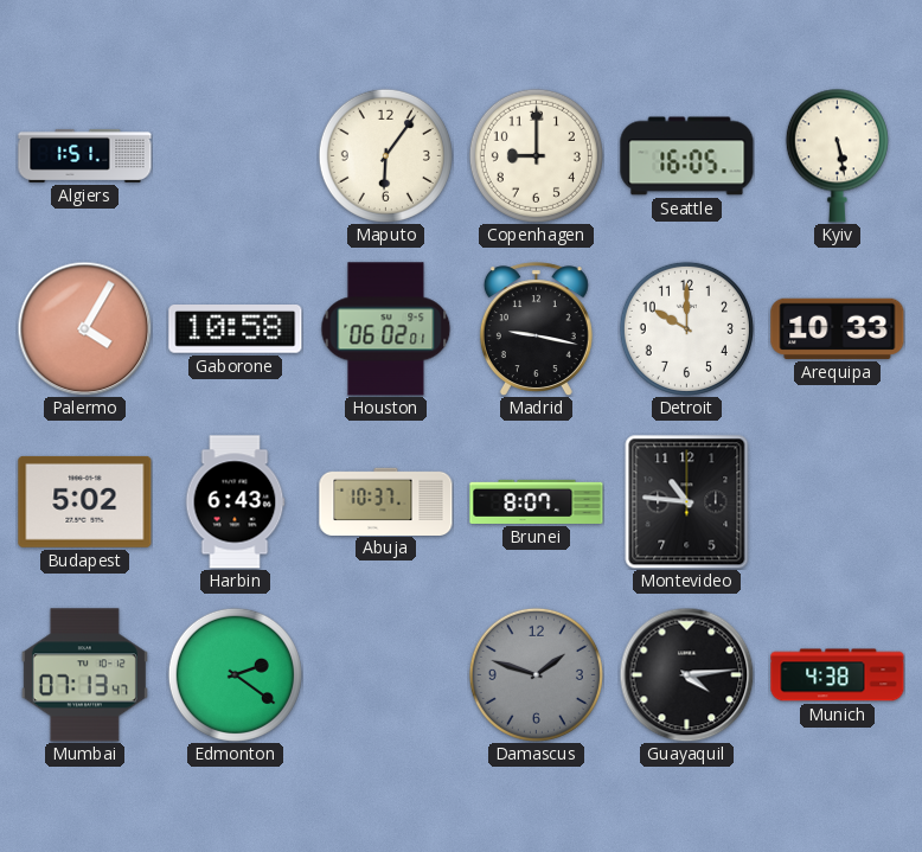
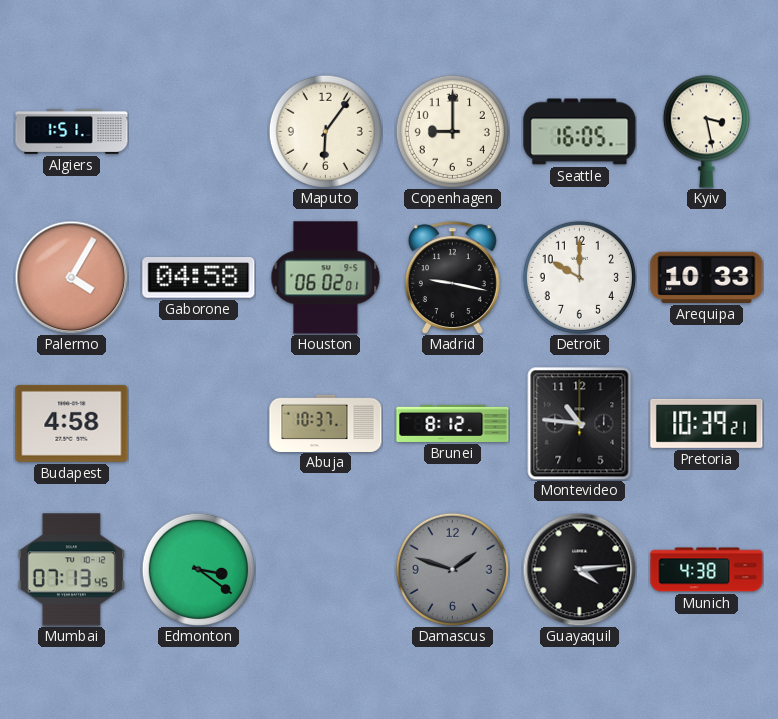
Kyiv: 5:28 -> 3:28
Gaborone: 10:58 -> 04:58
Budapest: 5:02 -> 4:58
Harbin: 6:43 -> none
Brunei: 8:07 -> 8:12
Pretoria: none -> 10:39
Mumbai: 07:13:47 -> 07:13:45
Edmonton: 2:21 -> 3:21
